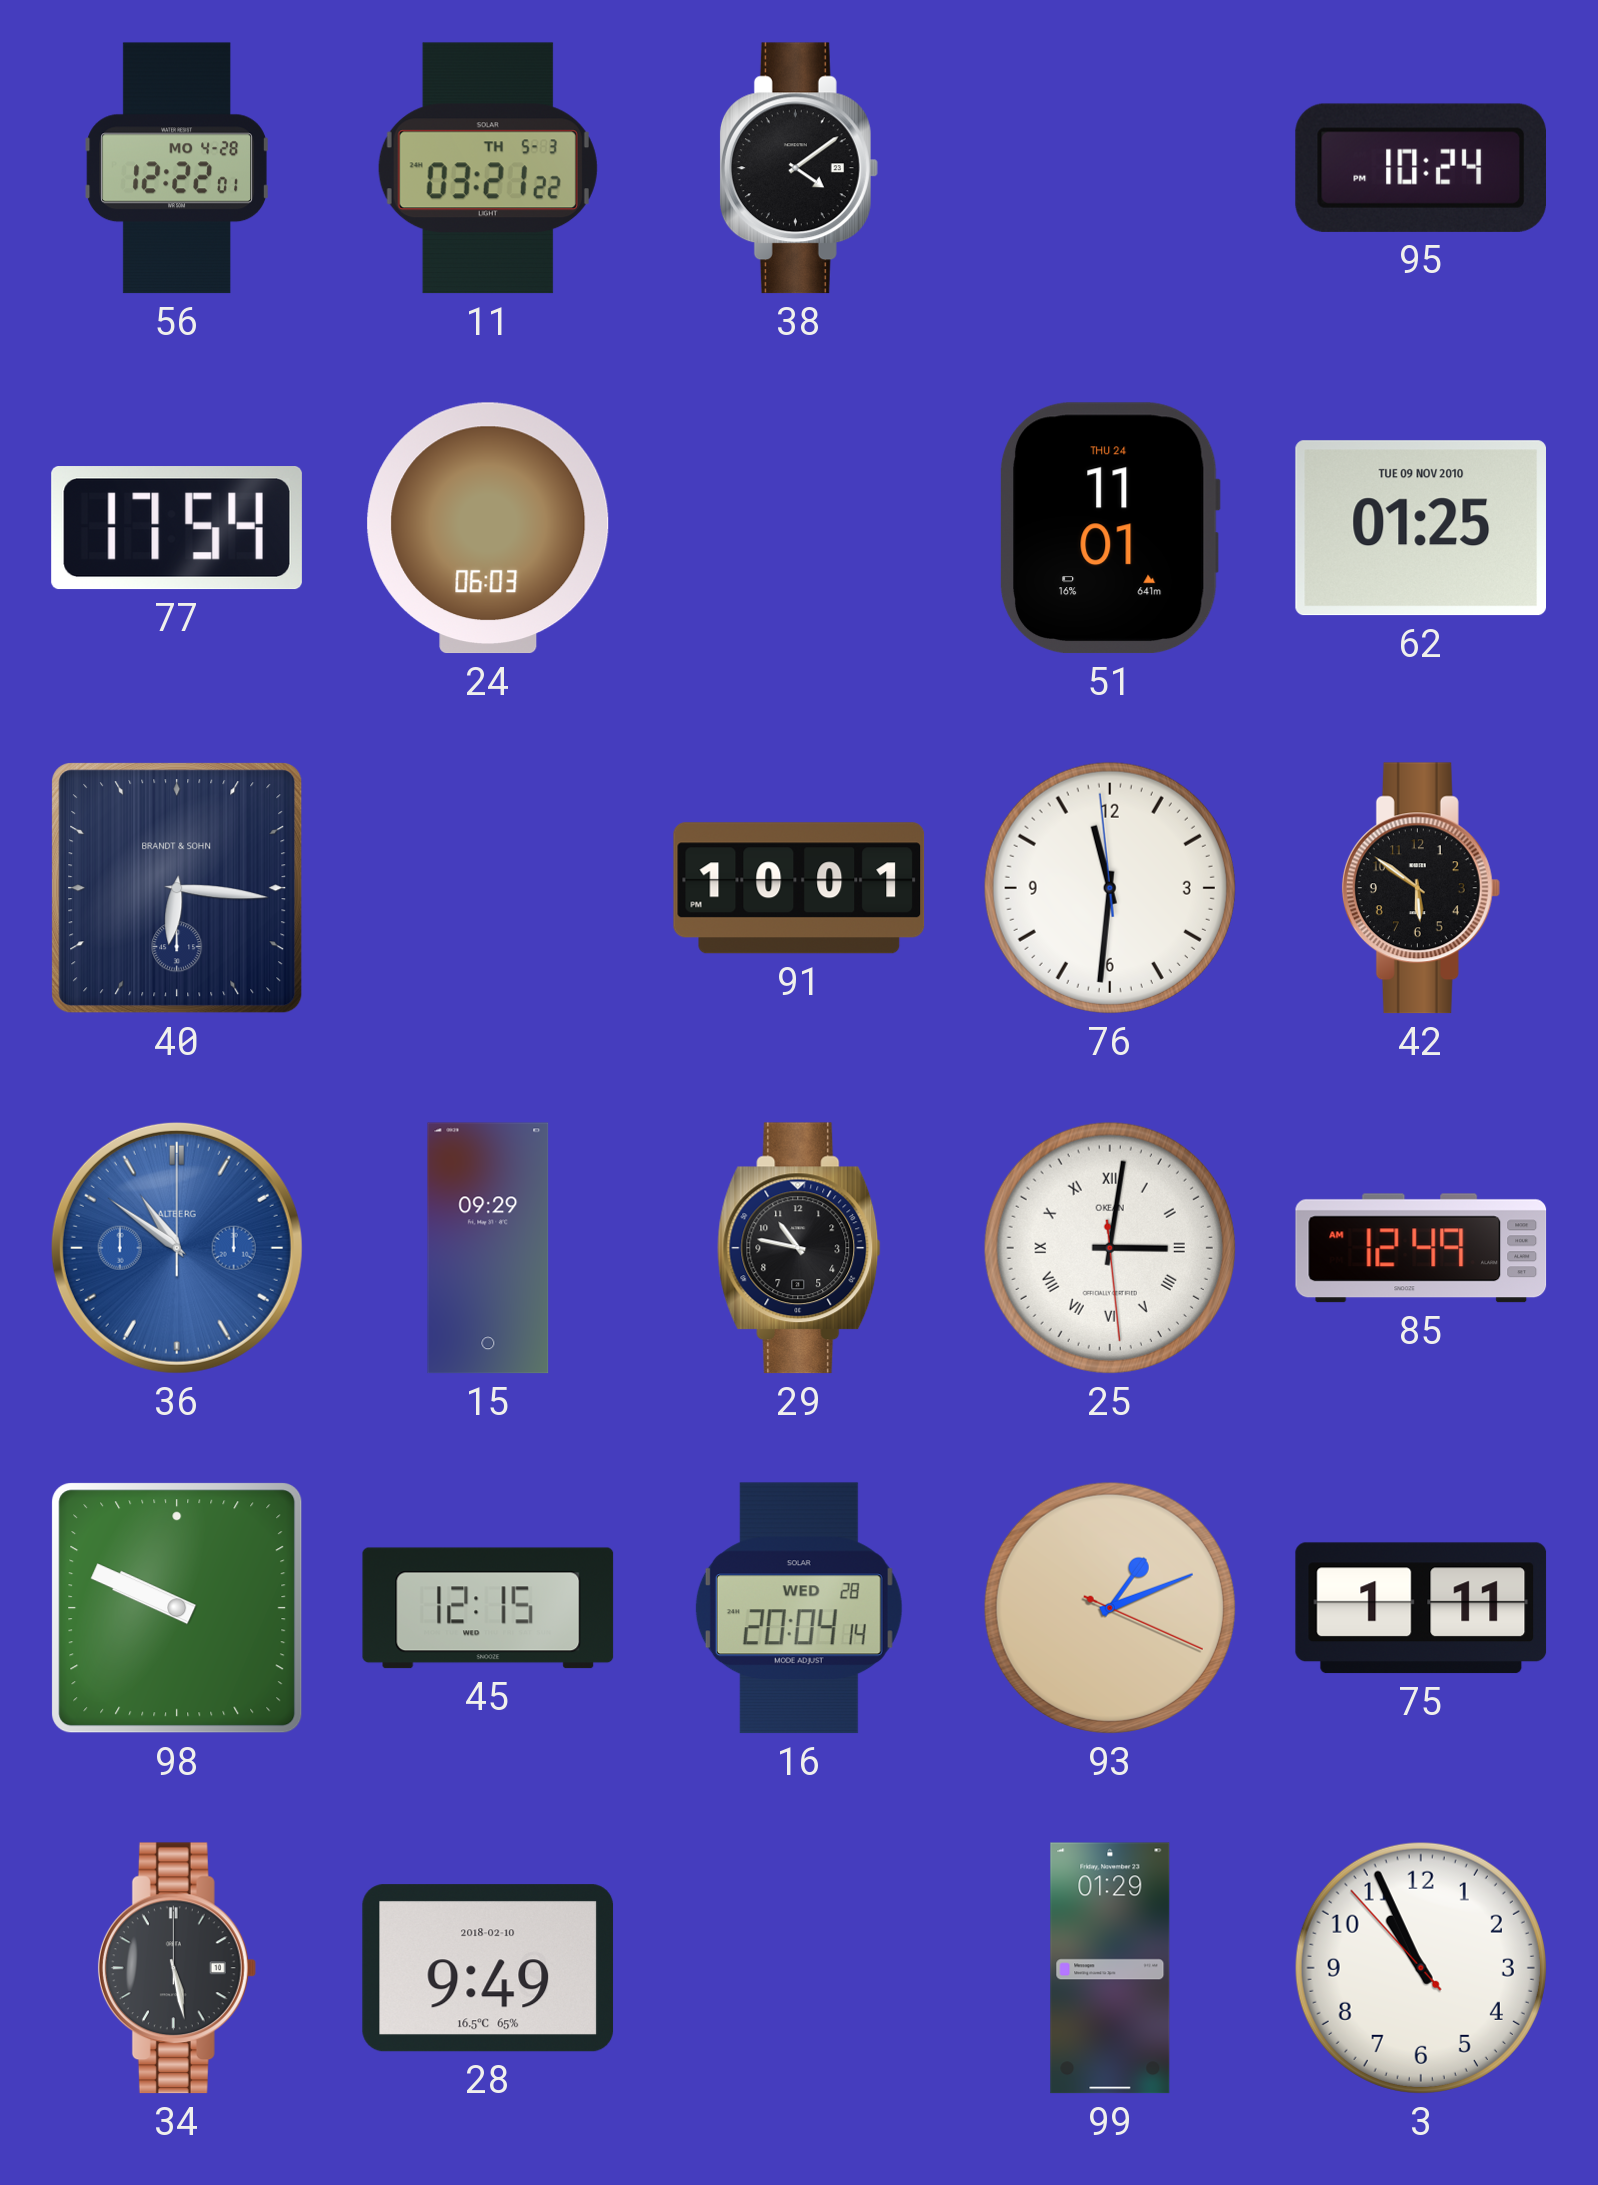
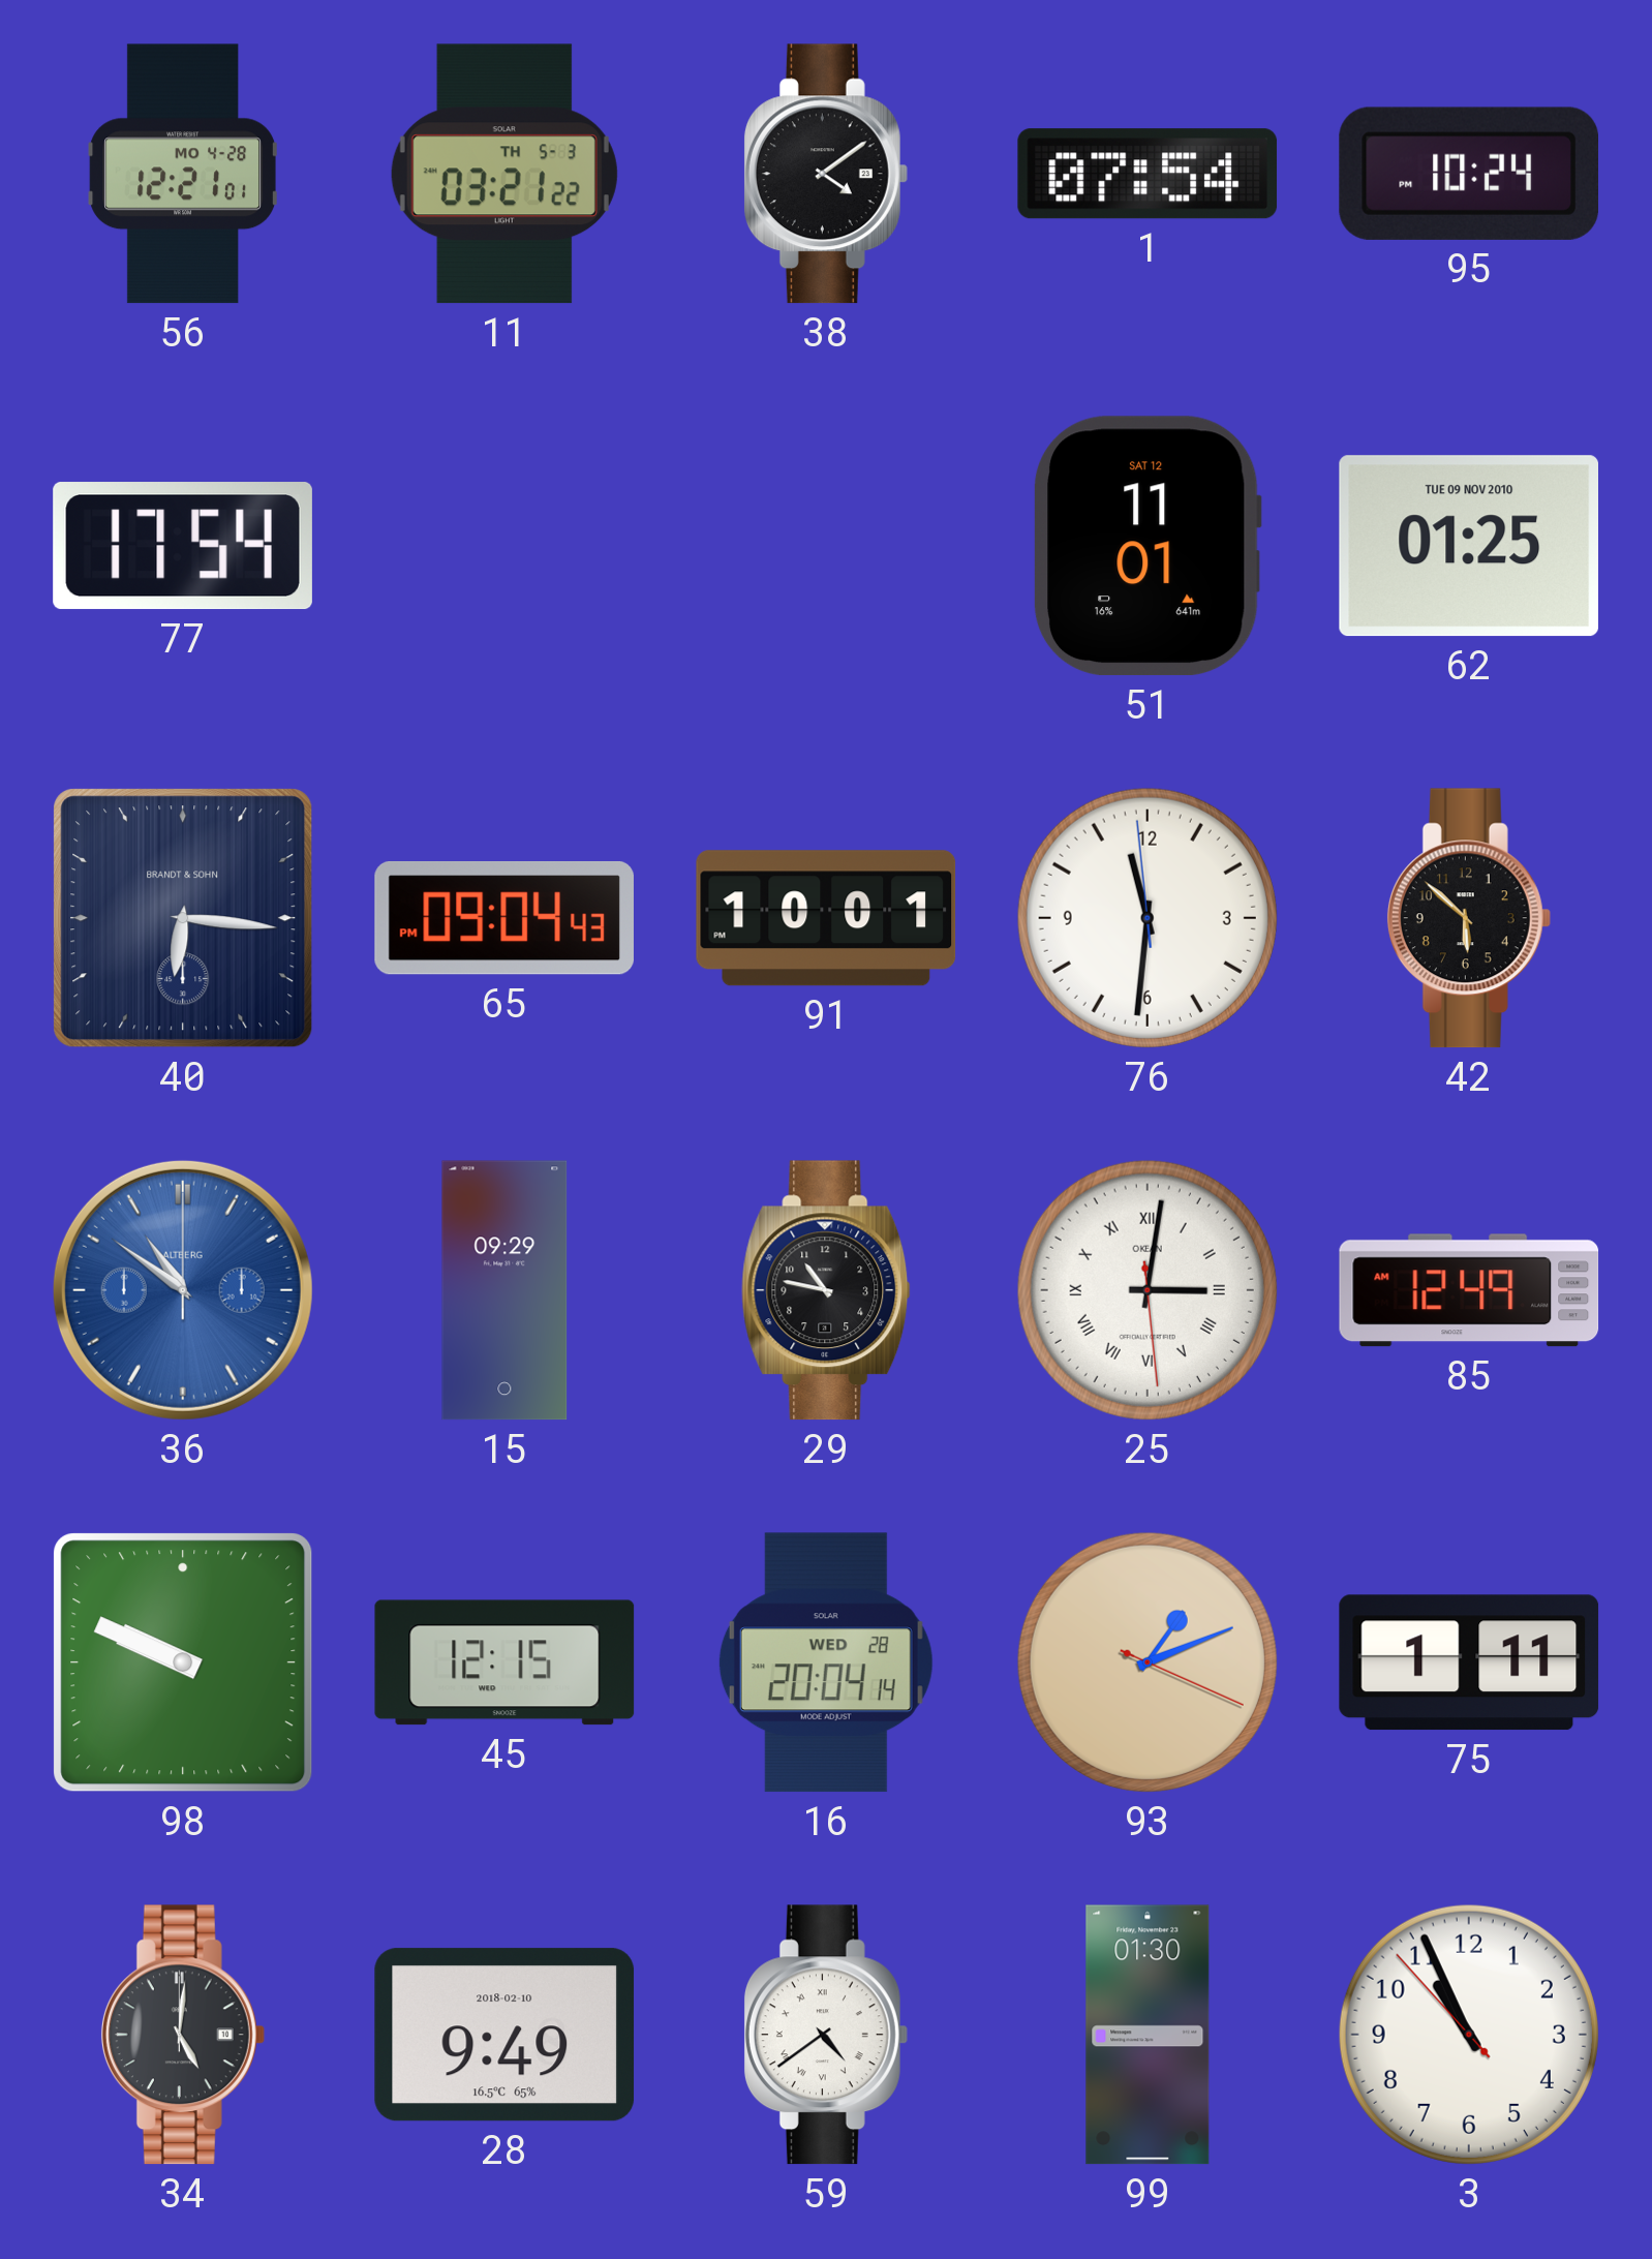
56: 12:22 -> 12:21
1: none -> 07:54
24: 06:03 -> none
51 date: THU 24 -> SAT 12
65: none -> 09:04
42: 5:51 -> 5:52
34: 5:28 -> 5:01
59: none -> 4:39
99: 01:29 -> 01:30
